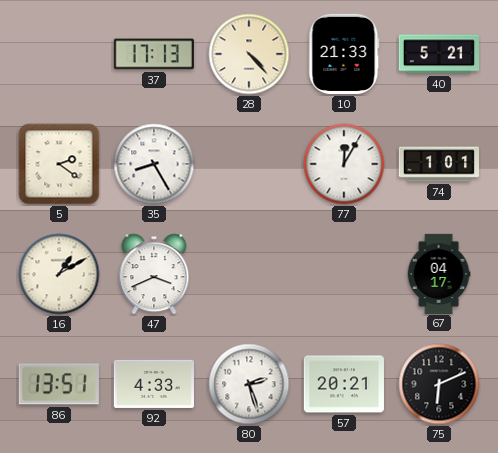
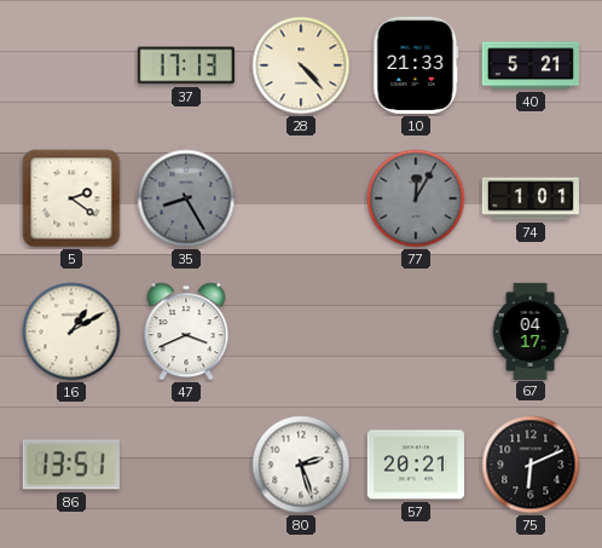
35 dial: white -> grey
77 dial: white -> grey
92: 4:33 -> none
